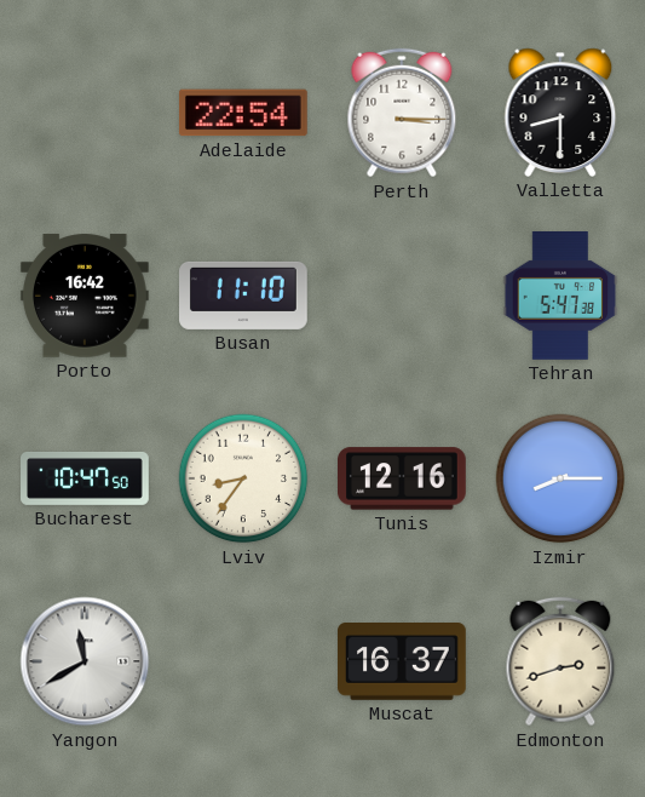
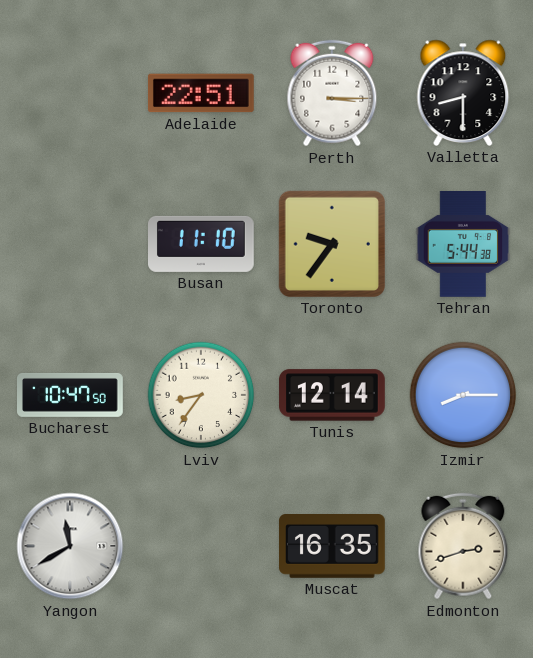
Adelaide: 22:54 -> 22:51
Porto: 16:42 -> none
Toronto: none -> 9:36
Tehran: 5:47 -> 5:44
Tunis: 12:16 -> 12:14
Muscat: 16:37 -> 16:35
